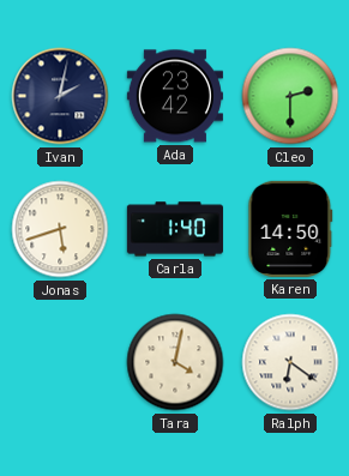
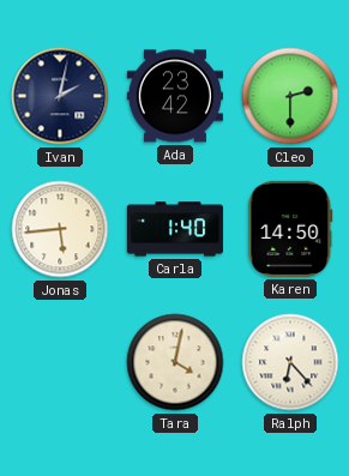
Jonas: 5:42 -> 5:44
Ralph: 6:21 -> 6:23
